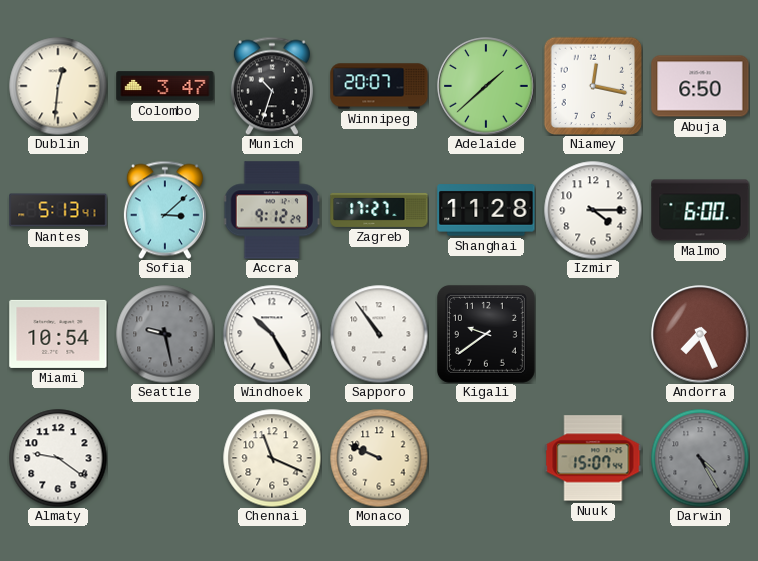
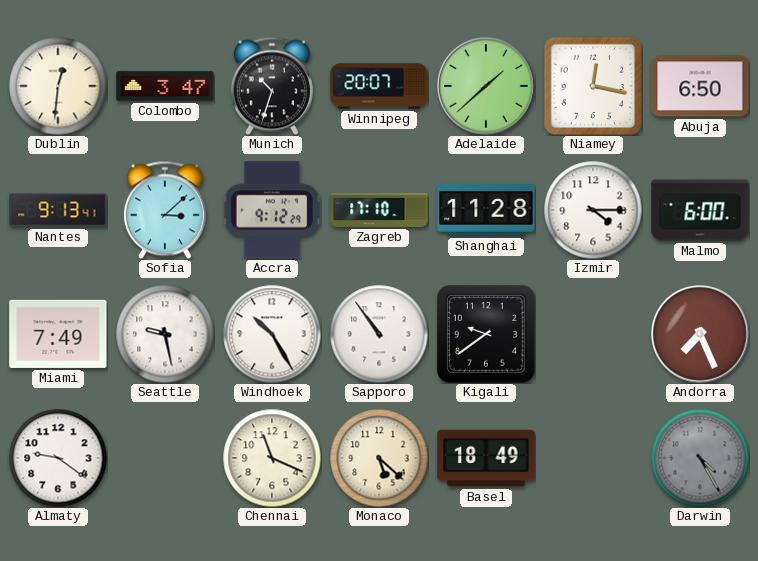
Nantes: 5:13 -> 9:13
Zagreb: 17:27 -> 17:10
Miami: 10:54 -> 7:49
Seattle dial: grey -> white
Monaco: 9:49 -> 5:22
Basel: none -> 18:49
Nuuk: 15:07 -> none
